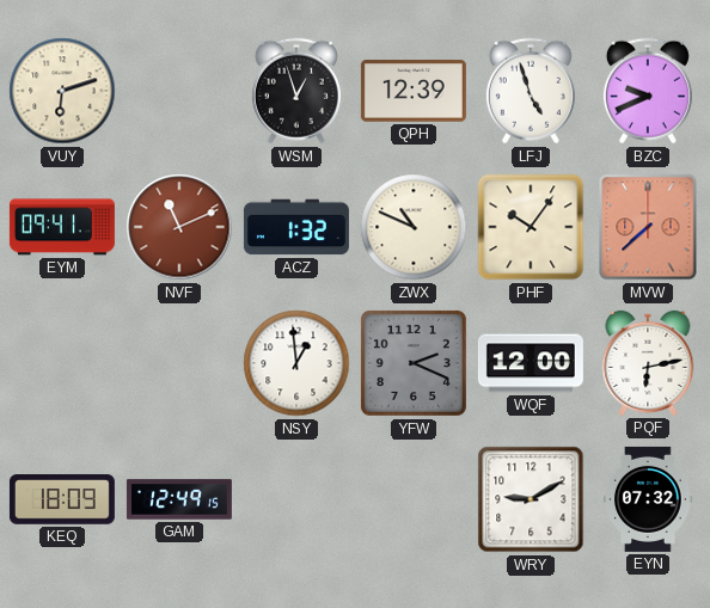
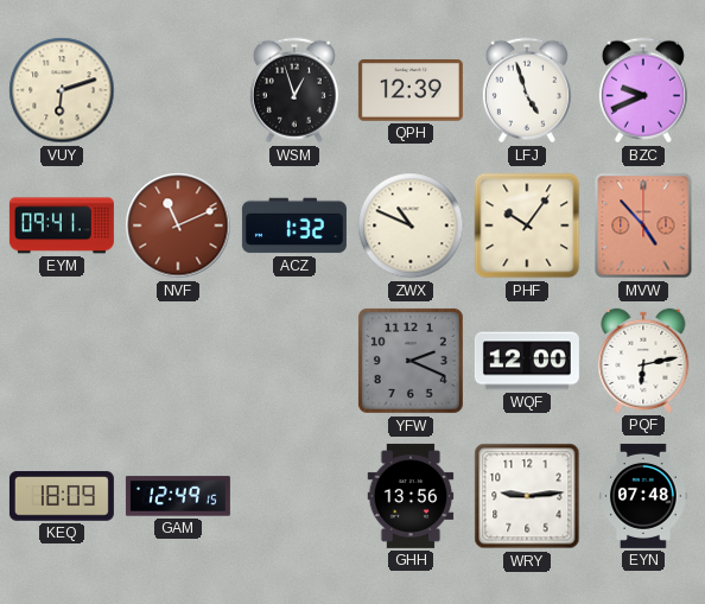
MVW: 7:38 -> 4:53
NSY: 12:59 -> none
GHH: none -> 13:56
WRY: 9:10 -> 9:14
EYN: 07:32 -> 07:48
